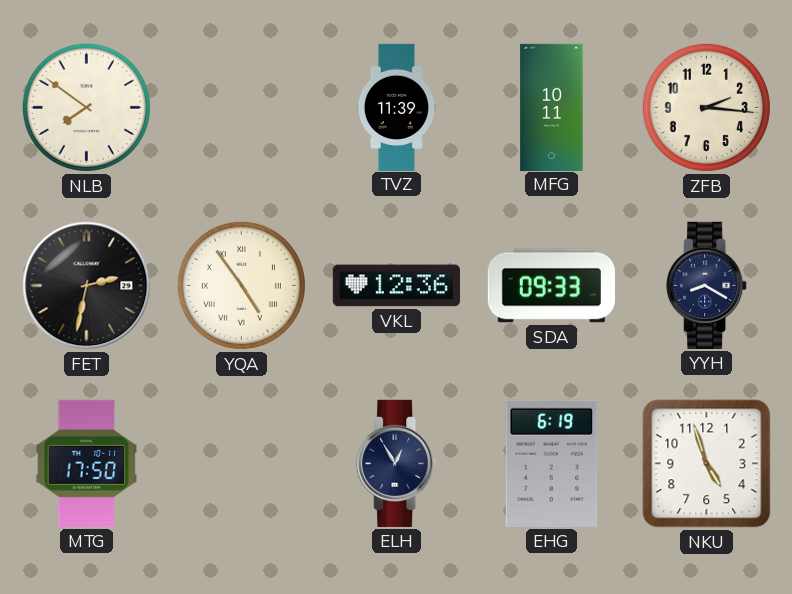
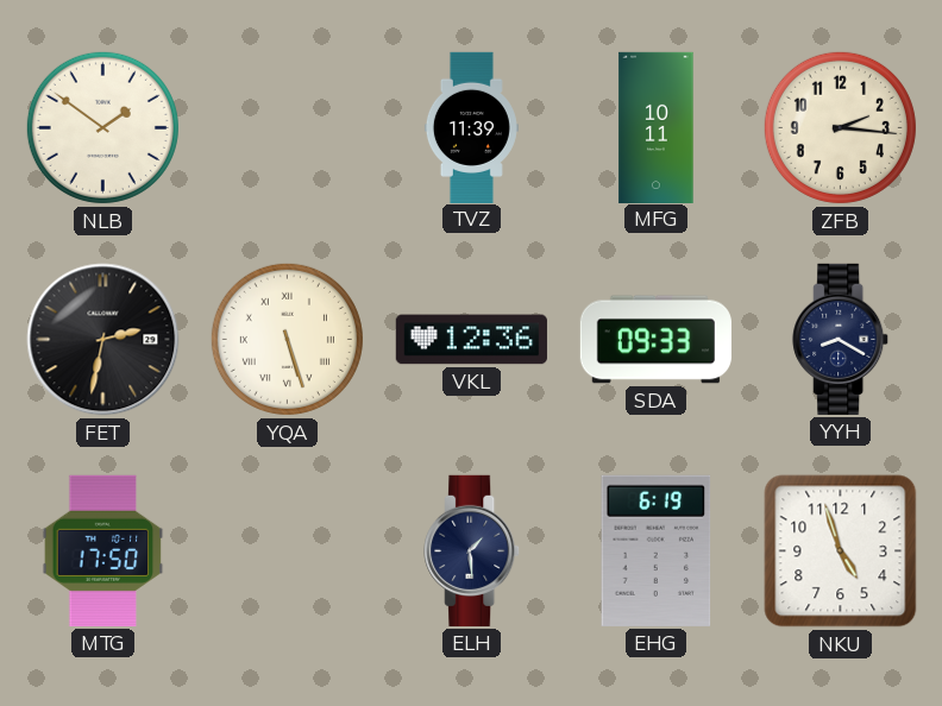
NLB: 7:51 -> 1:51
YQA: 4:54 -> 5:27
ELH: 12:55 -> 1:29
